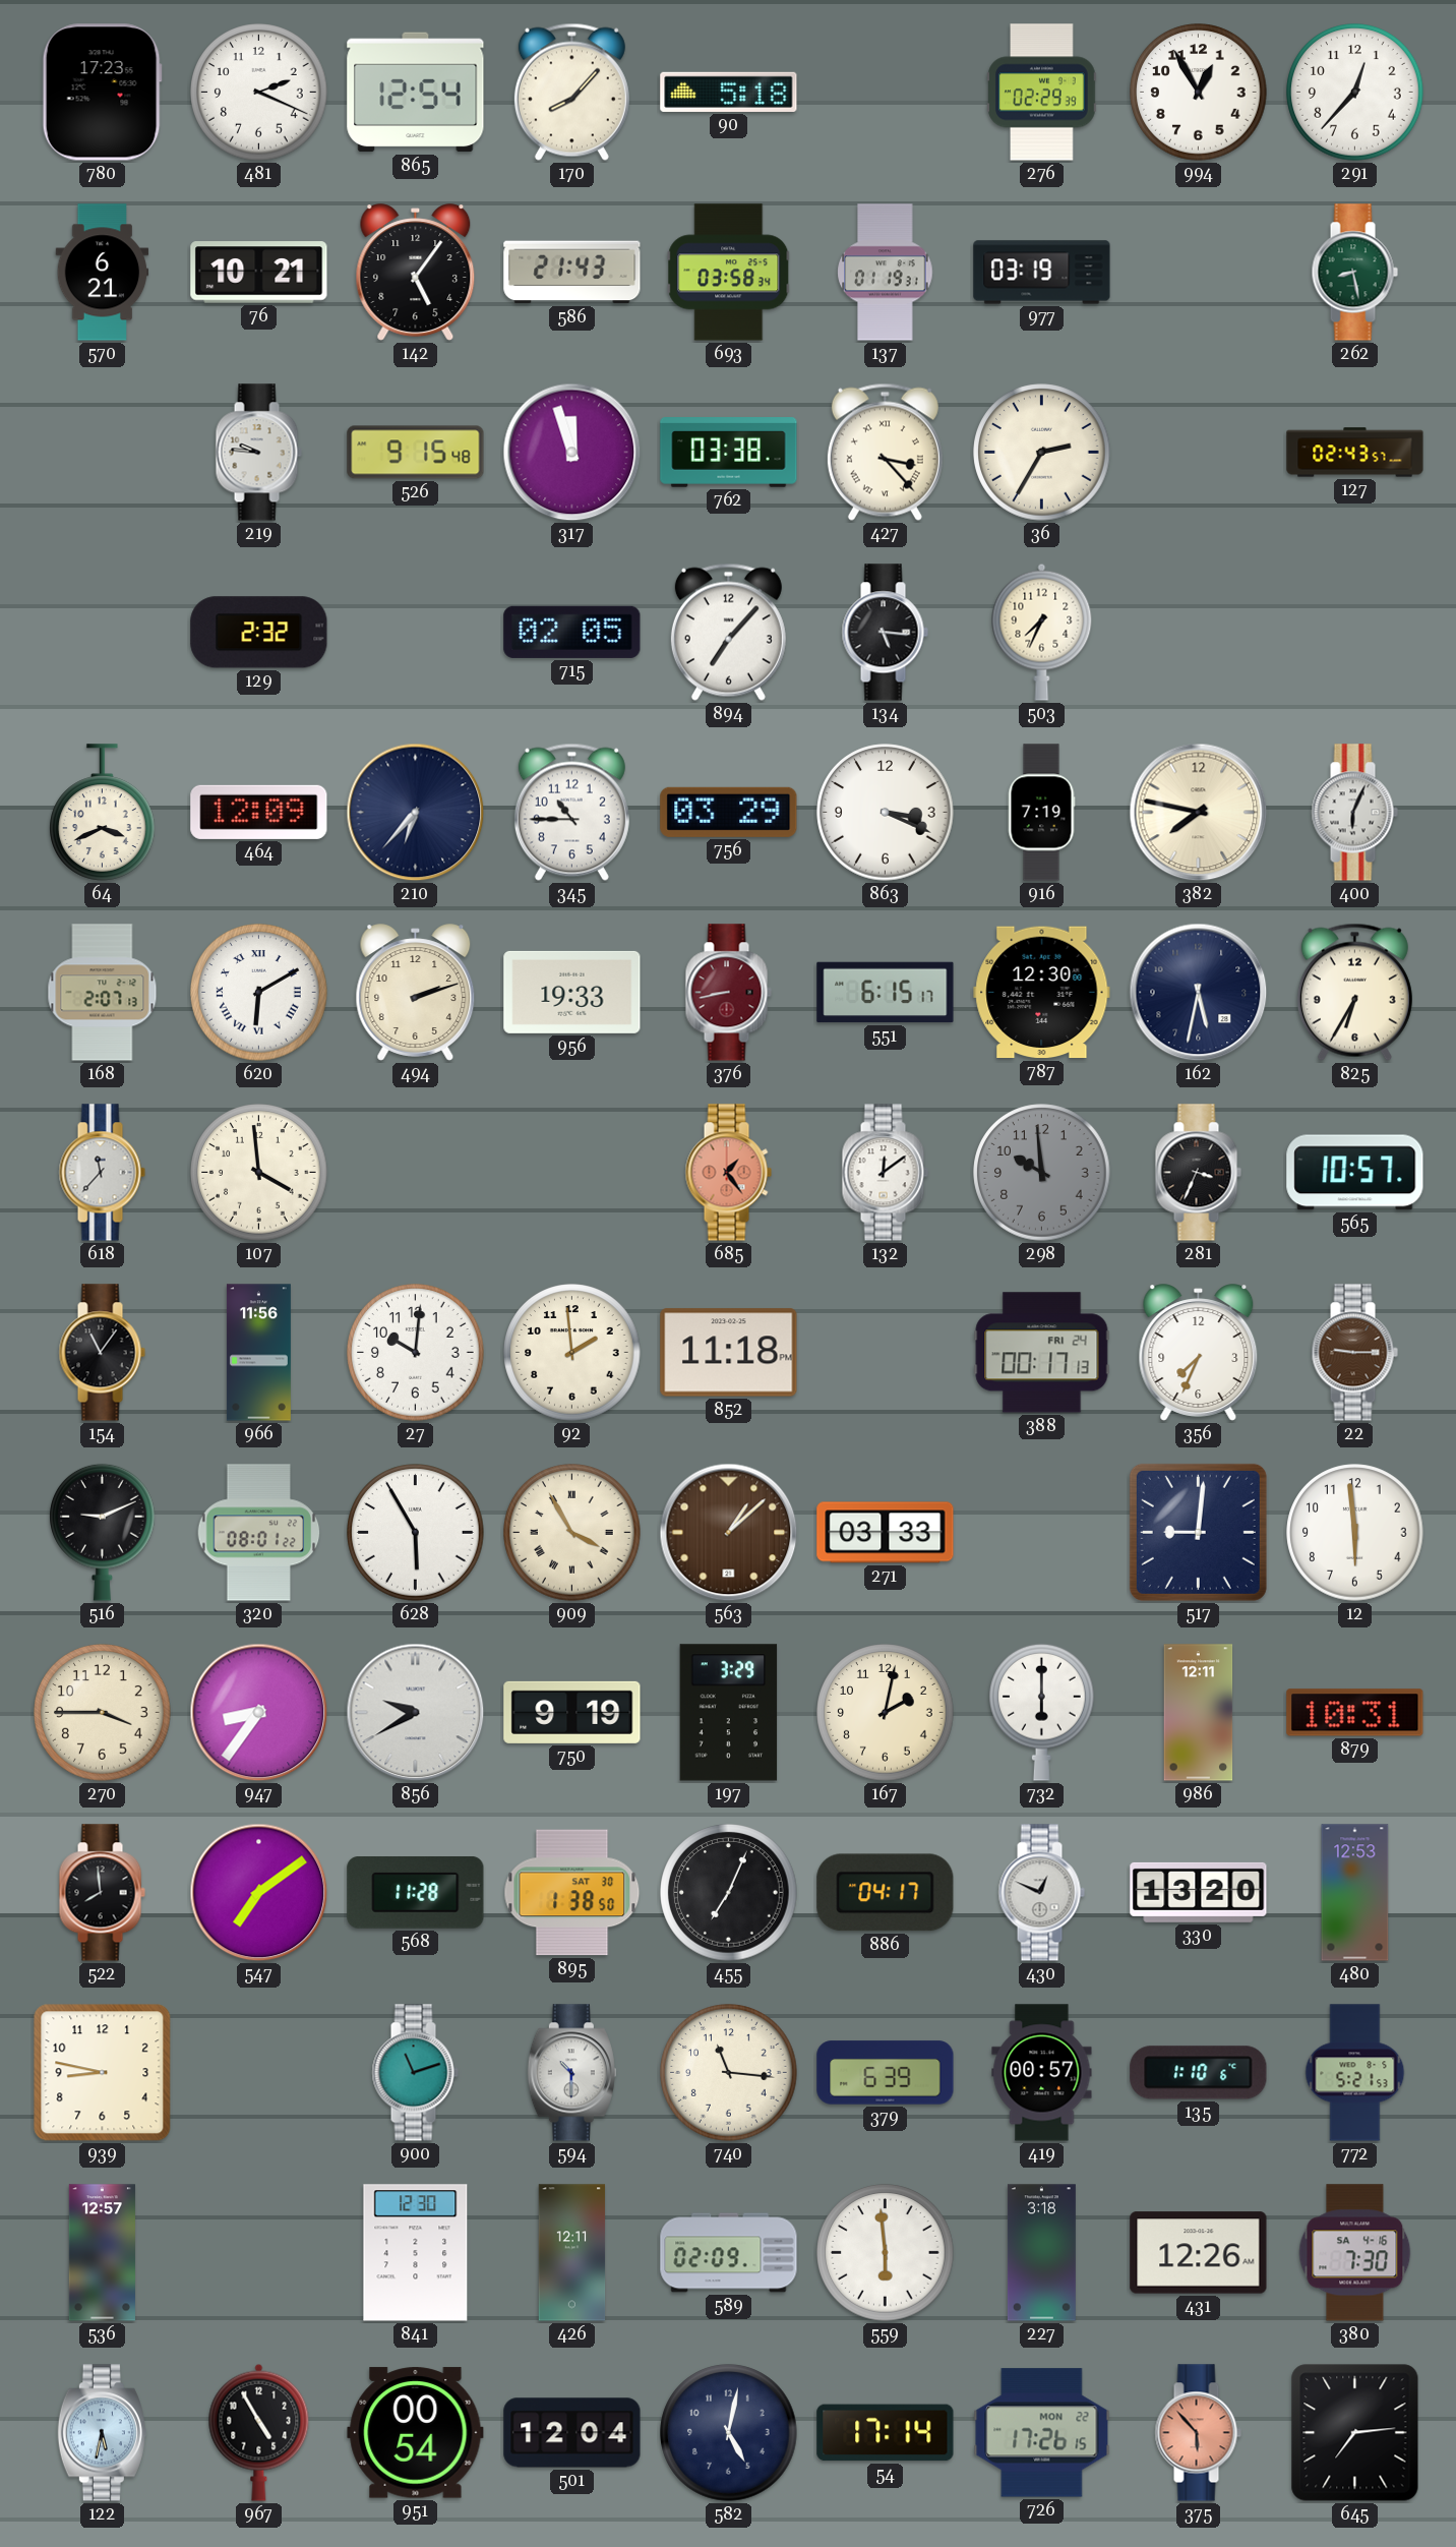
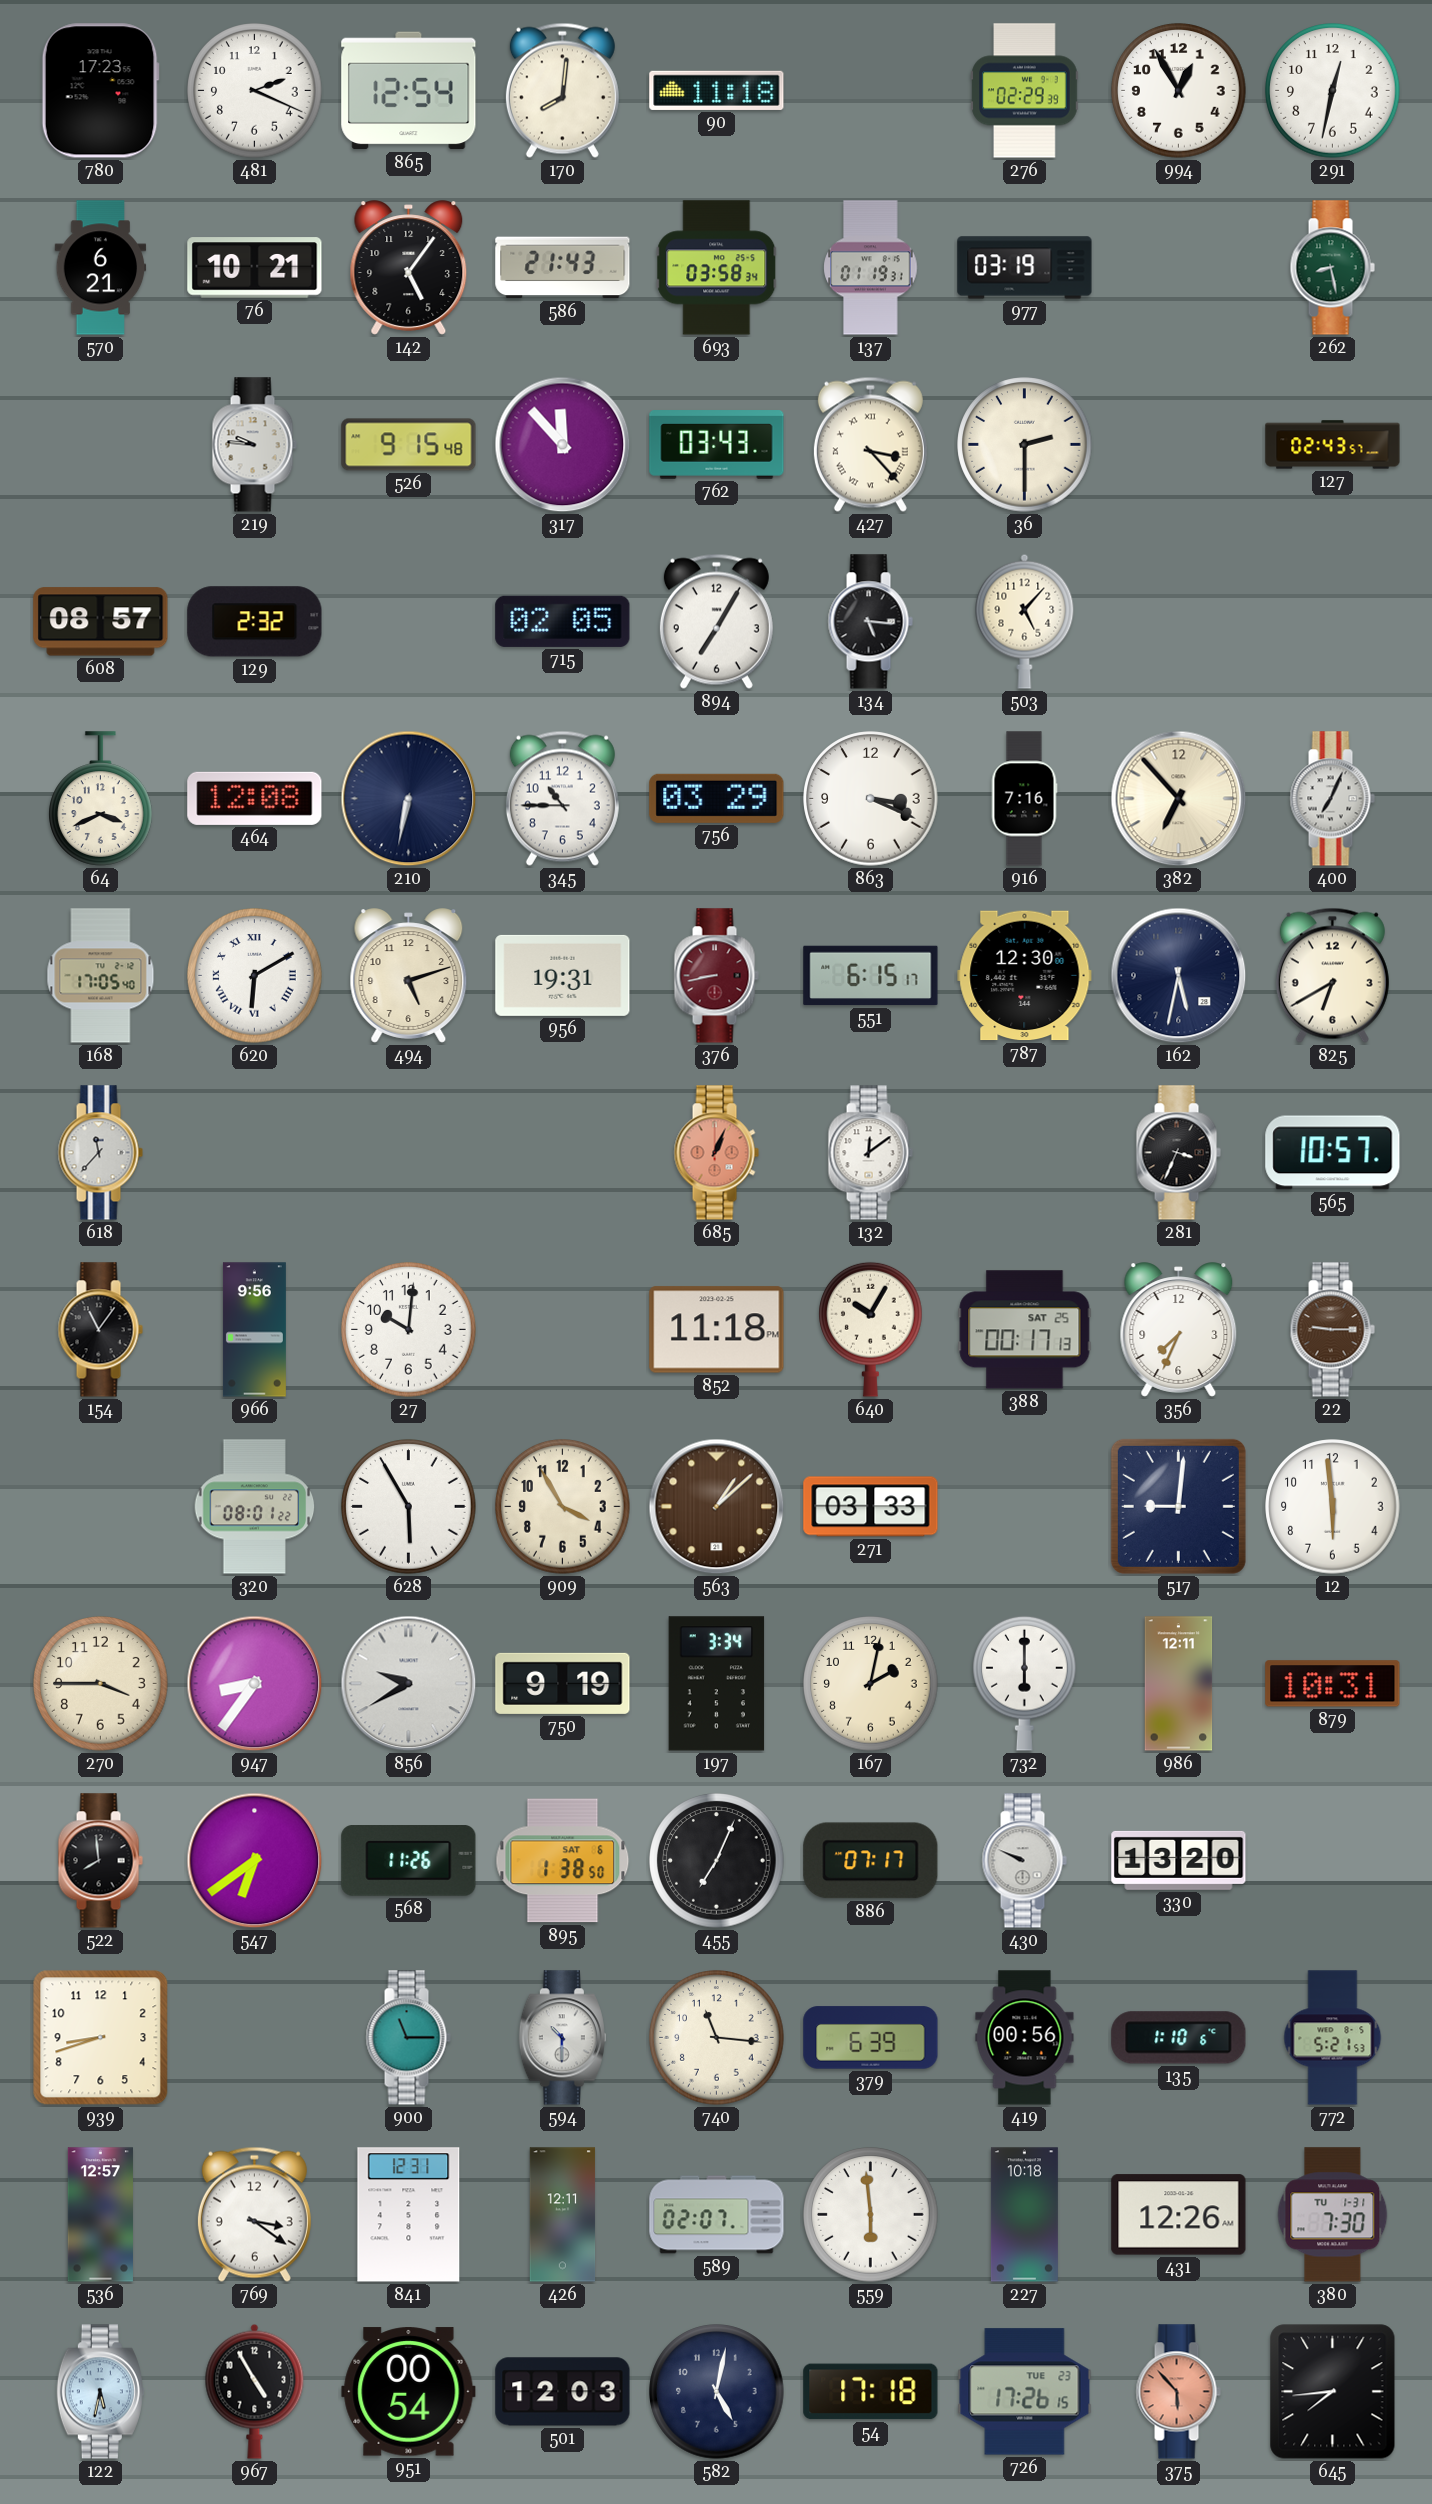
170: 8:07 -> 8:01
90: 5:18 -> 11:18
291: 12:37 -> 12:32
317: 11:57 -> 11:53
762: 03:38 -> 03:43
36: 2:35 -> 2:30
608: none -> 08:57
894: 7:07 -> 7:05
503: 7:34 -> 5:07
464: 12:09 -> 12:08
210: 6:37 -> 6:32
916: 7:19 -> 7:16
382: 7:47 -> 6:53
400: 6:04 -> 7:04
168: 2:07 -> 17:05
494: 2:12 -> 5:12
956: 19:33 -> 19:31
825: 6:35 -> 6:40
107: 3:59 -> none
685: 1:24 -> 1:04
298: 9:59 -> none
966: 11:56 -> 9:56
92: 1:59 -> none
640: none -> 10:05
388 date: FRI 24 -> SAT 25
516: 9:11 -> none
909 numerals: Roman -> Arabic
197: 3:29 -> 3:34
547: 7:09 -> 6:39
568: 11:28 -> 11:26
895 date: SAT 30 -> SAT 6
886: 04:17 -> 07:17
430: 12:49 -> 9:49
480: 12:53 -> none
939: 8:47 -> 8:42
900: 11:12 -> 11:15
419: 00:57 -> 00:56
769: none -> 3:21
841: 12:30 -> 12:31
589: 02:09 -> 02:07
227: 3:18 -> 10:18
380 date: SA 4-16 -> TU 1-31
501: 12:04 -> 12:03
54: 17:14 -> 17:18
726 date: MON 22 -> TUE 23
645: 7:14 -> 7:44
